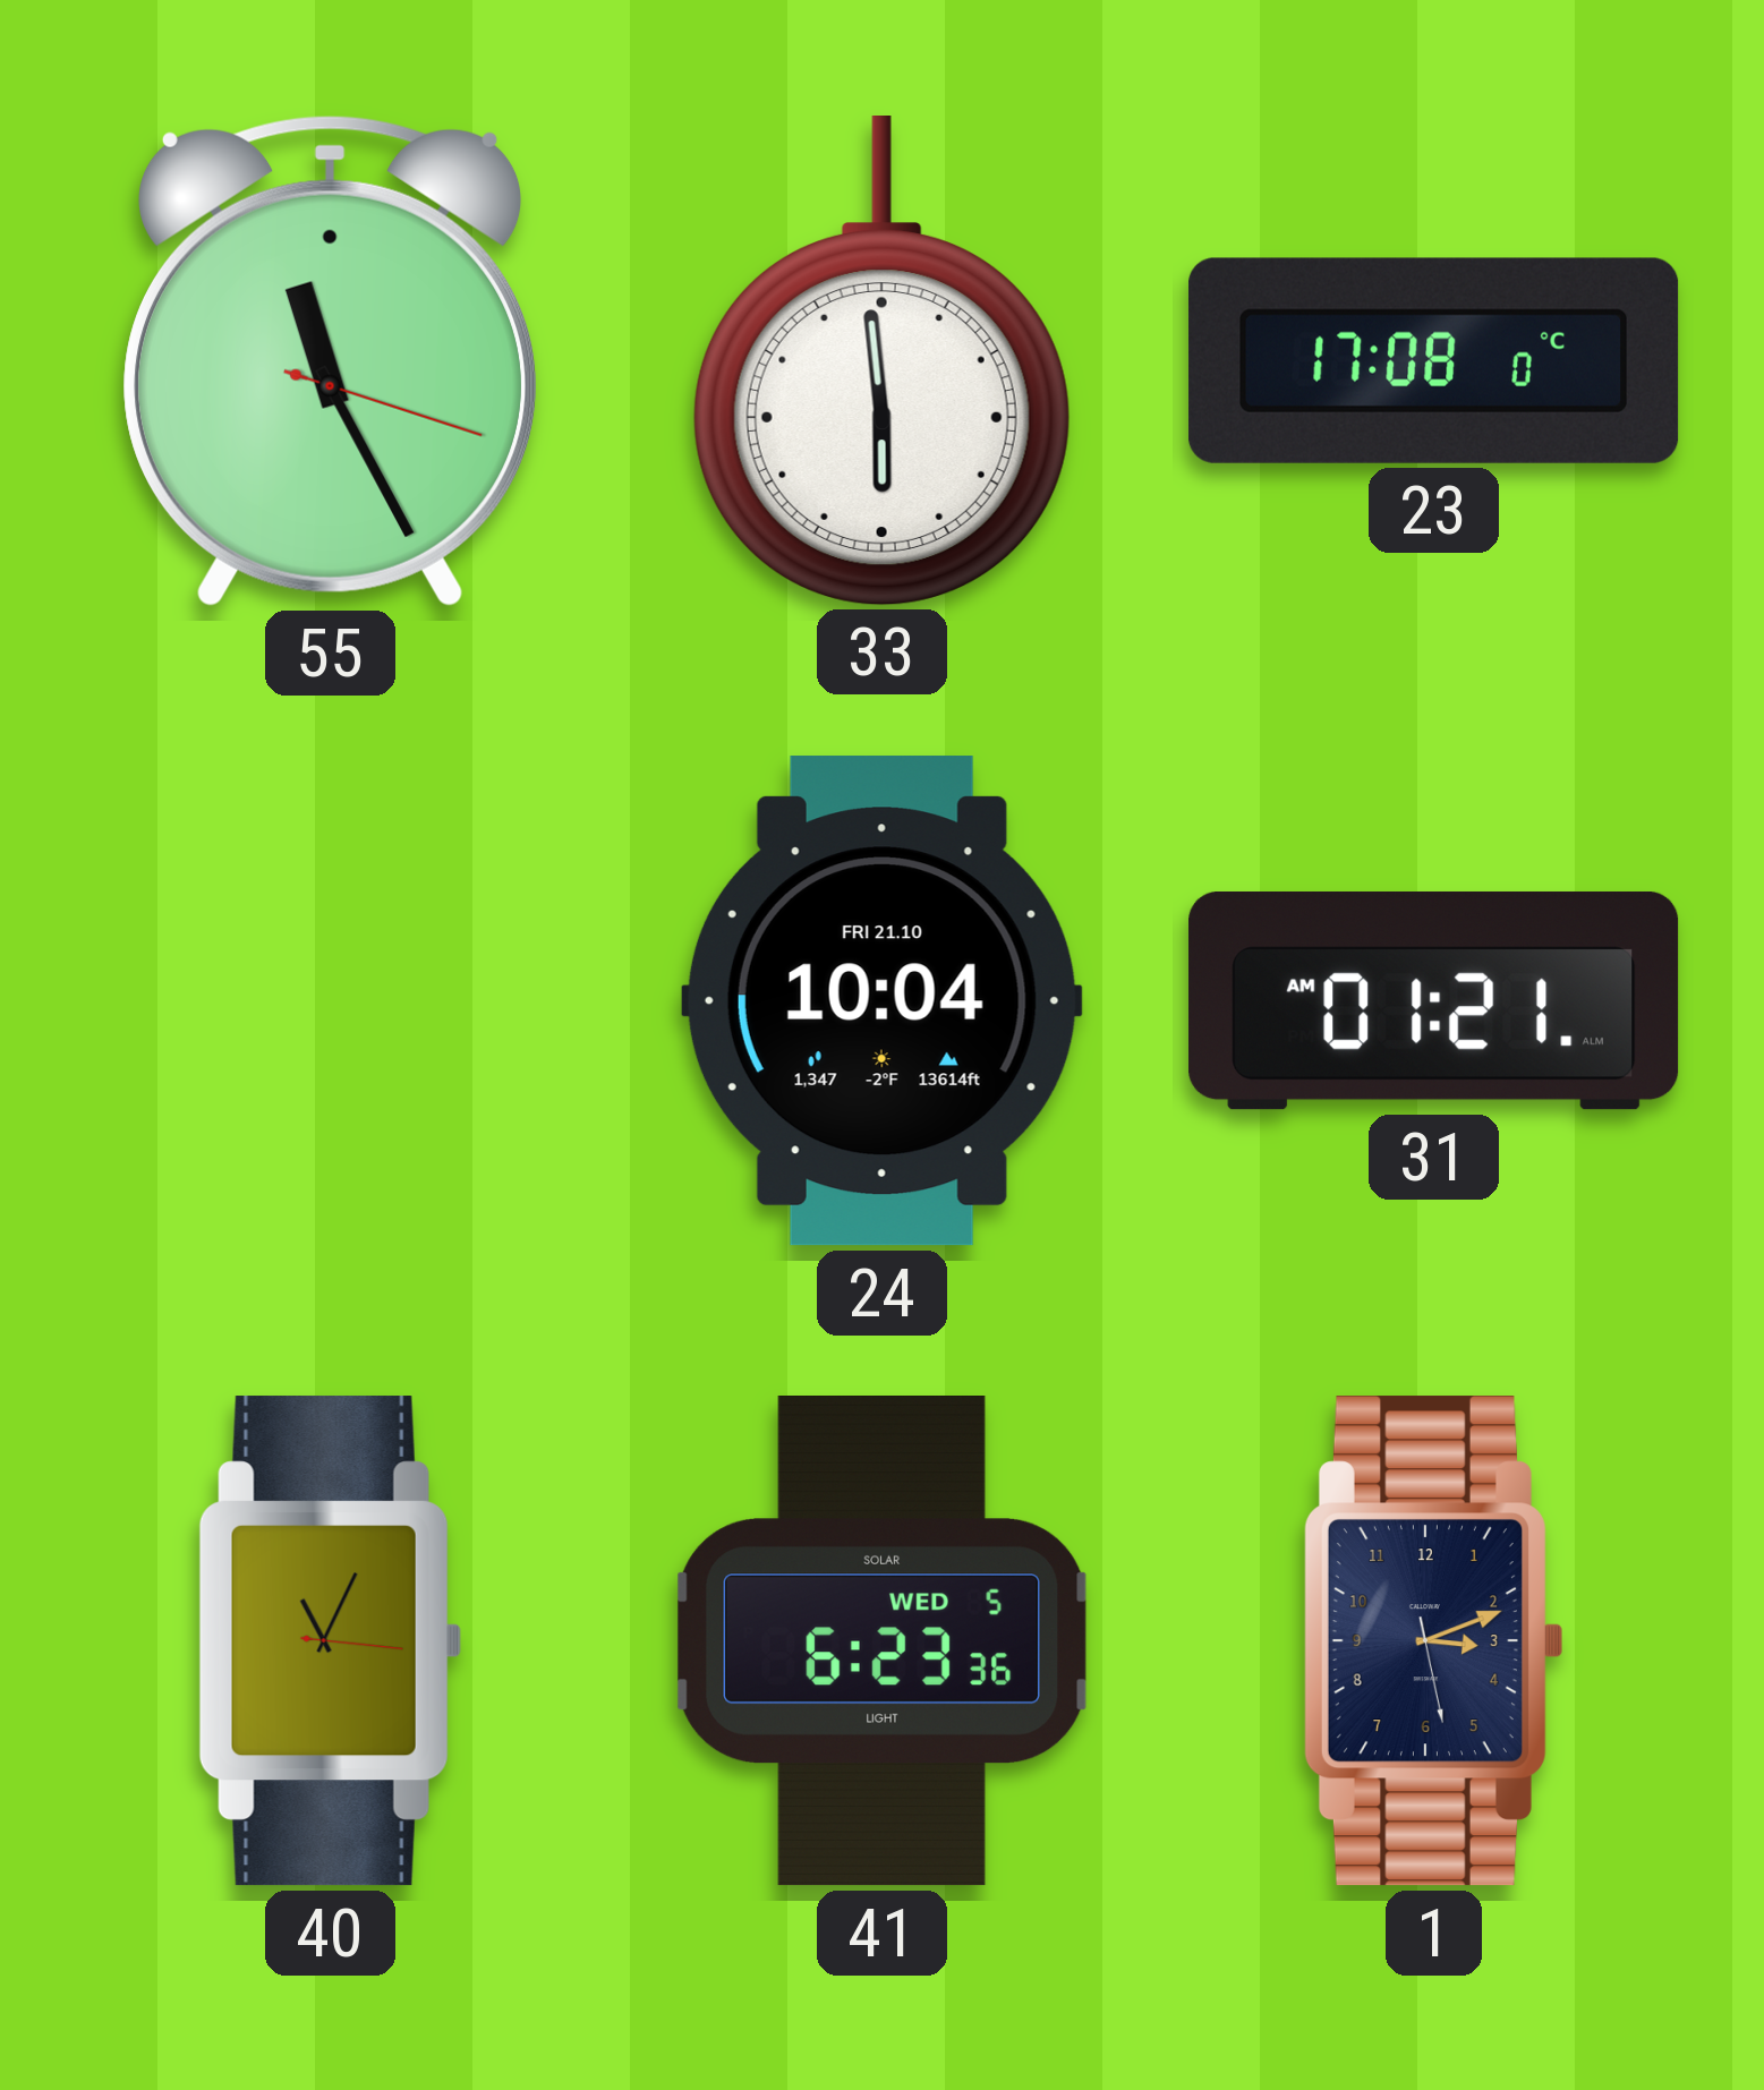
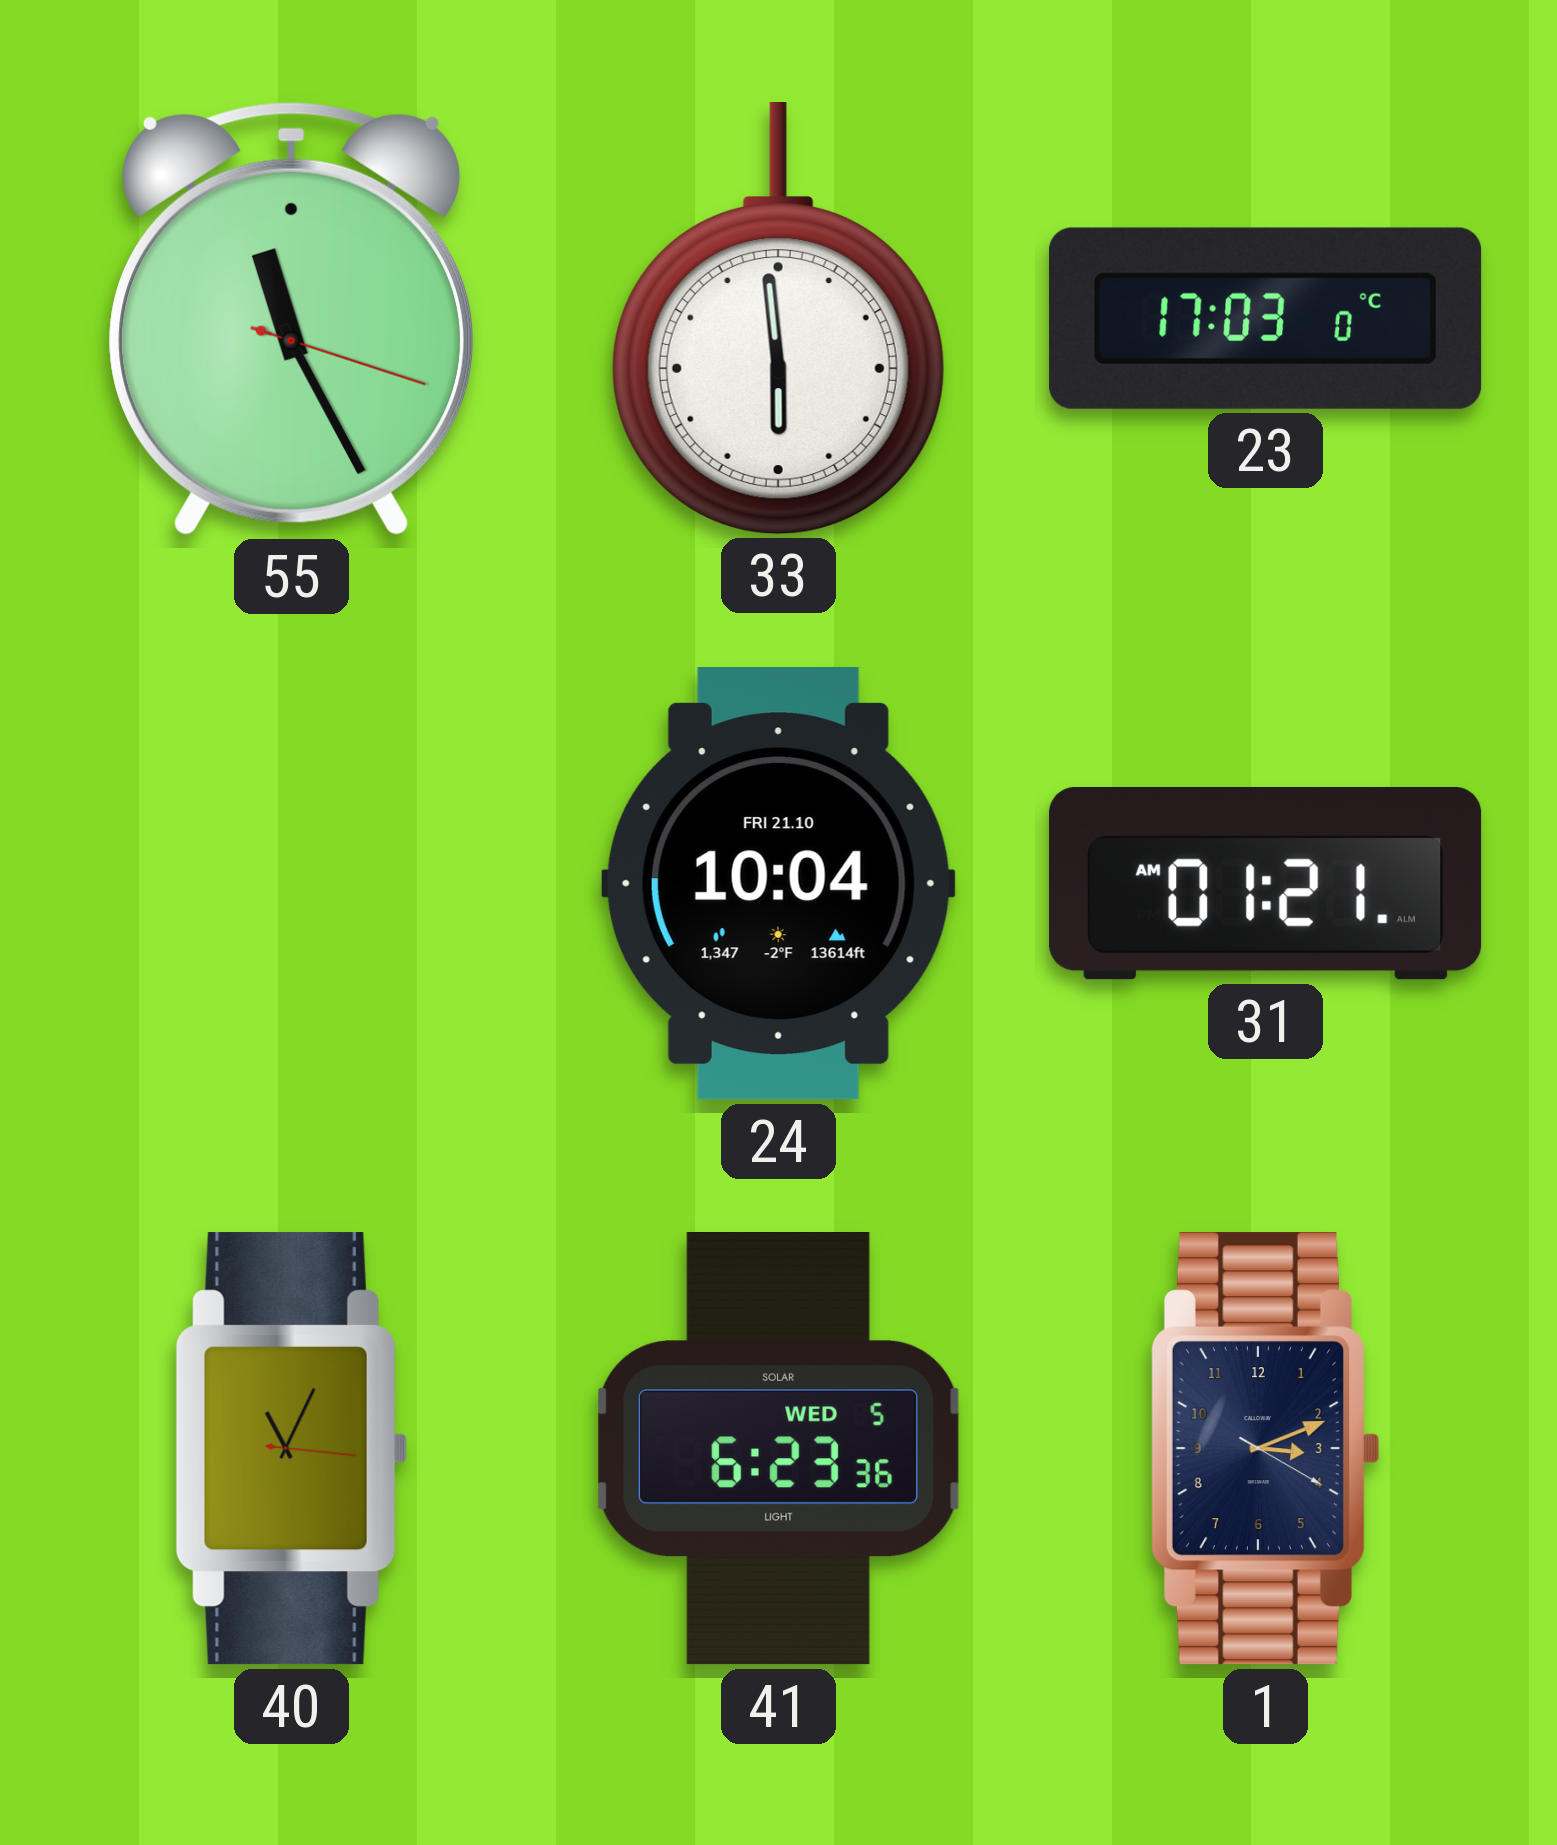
23: 17:08 -> 17:03
1: 3:11:28 -> 3:11:20
